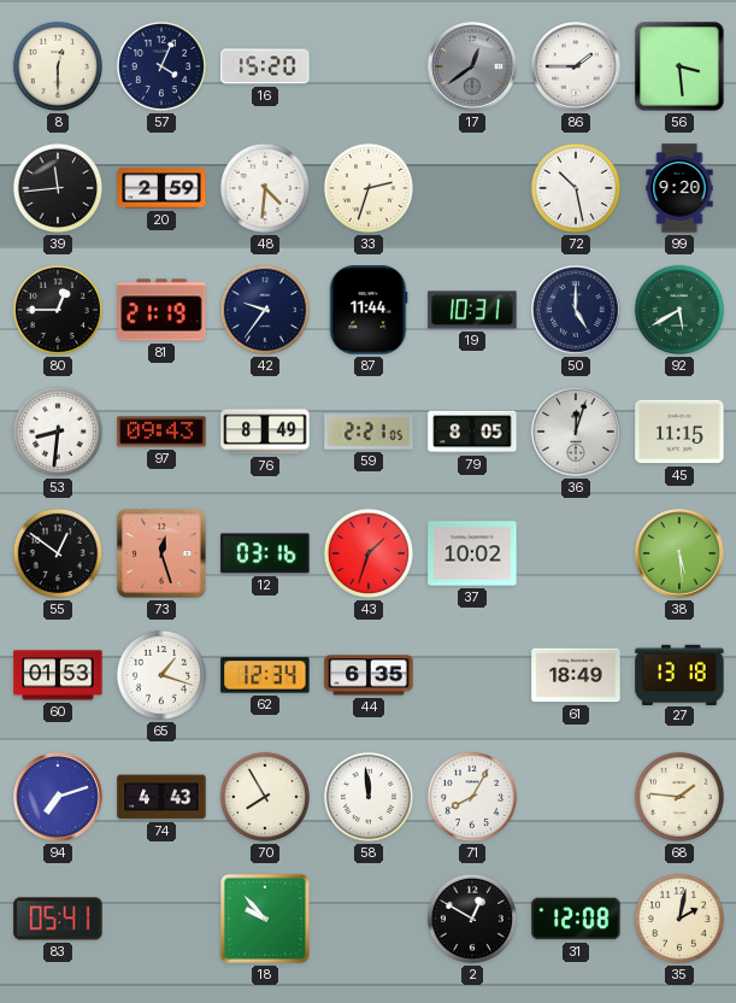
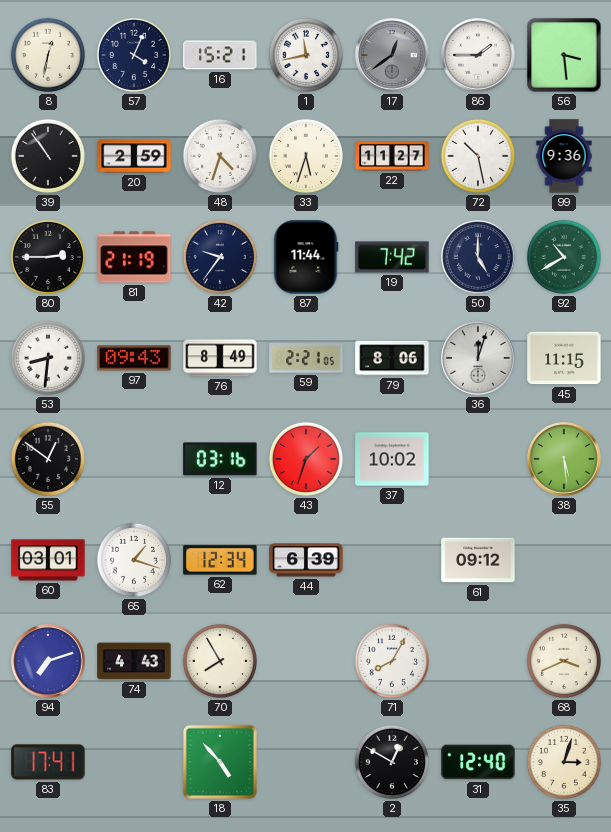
8: 12:30 -> 12:32
16: 15:20 -> 15:21
1: none -> 11:43
39: 11:44 -> 10:54
48: 4:31 -> 4:33
33: 2:33 -> 5:33
22: none -> 11:27
99: 9:20 -> 9:36
80: 12:45 -> 2:45
19: 10:31 -> 7:42
92: 5:40 -> 10:40
79: 8:05 -> 8:06
73: 12:27 -> none
60: 01:53 -> 03:01
44: 6:35 -> 6:39
61: 18:49 -> 09:12
27: 13:18 -> none
58: 11:59 -> none
68: 1:46 -> 3:41
83: 05:41 -> 17:41
18: 9:53 -> 4:53
31: 12:08 -> 12:40
35: 2:02 -> 3:03
